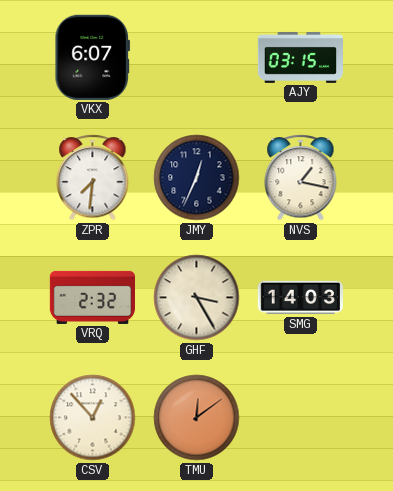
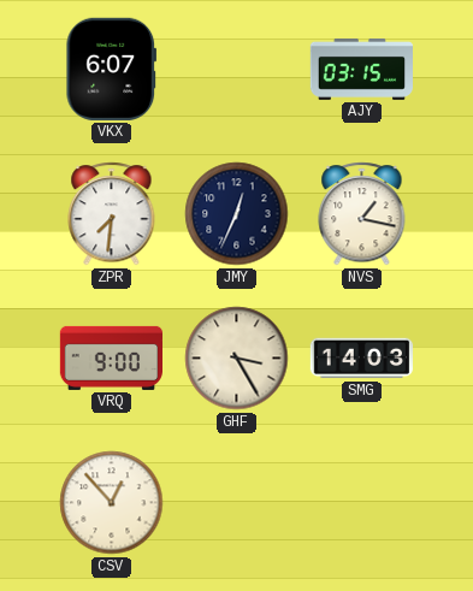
VRQ: 2:32 -> 9:00
TMU: 12:09 -> none
